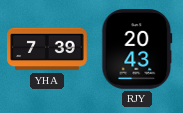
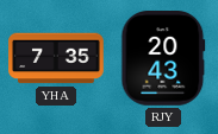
YHA: 7:39 -> 7:35
